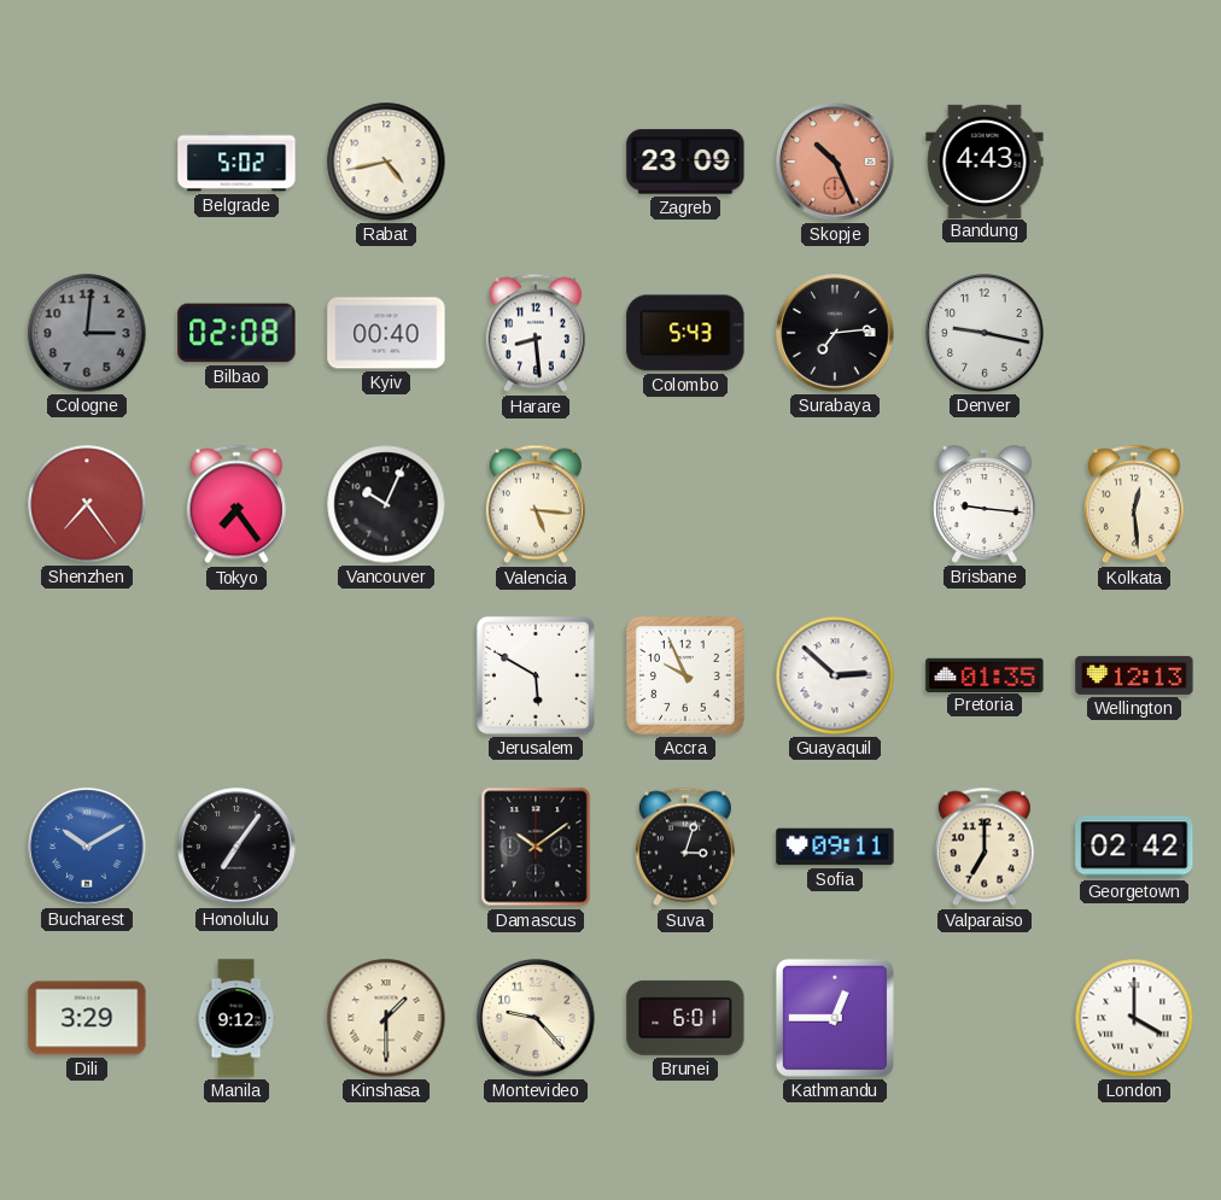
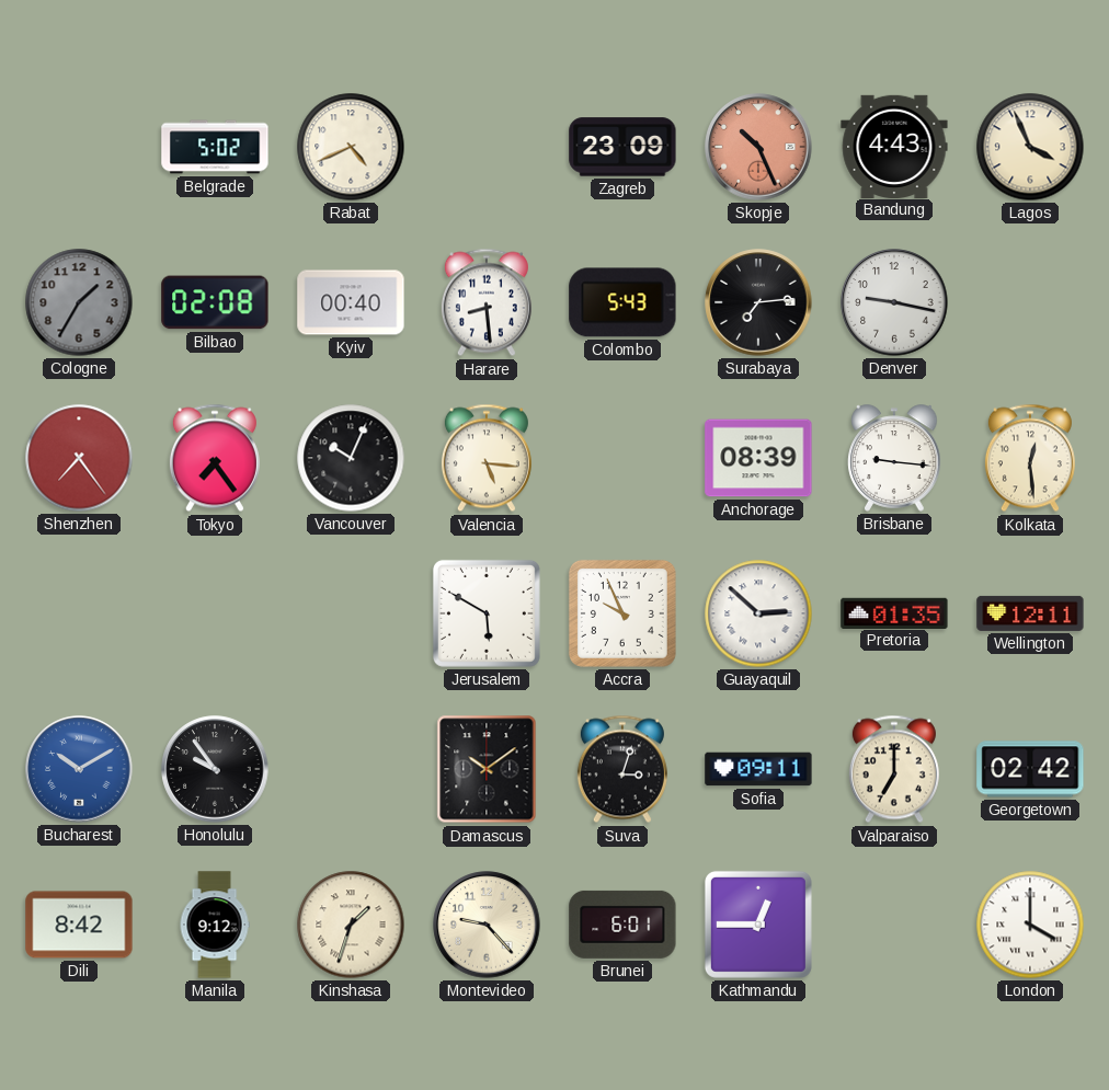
Rabat: 4:43 -> 4:41
Lagos: none -> 3:56
Cologne: 3:01 -> 1:35
Anchorage: none -> 08:39
Wellington: 12:13 -> 12:11
Honolulu: 7:06 -> 9:54
Dili: 3:29 -> 8:42
Kinshasa: 1:30 -> 1:33
